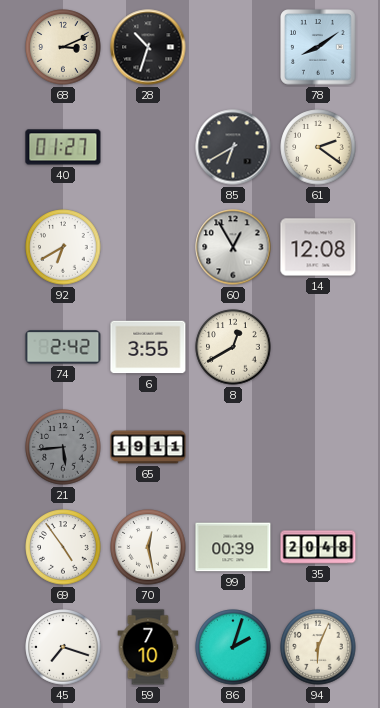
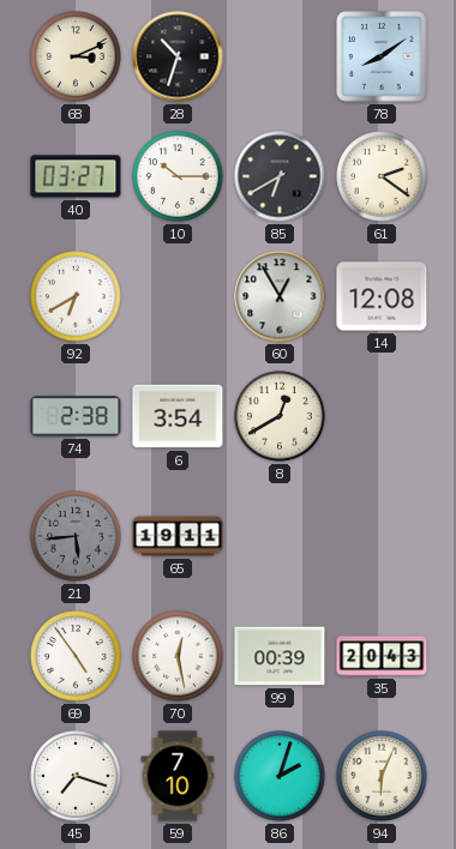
40: 01:27 -> 03:27
10: none -> 10:15
74: 2:42 -> 2:38
6: 3:55 -> 3:54
35: 20:48 -> 20:43
